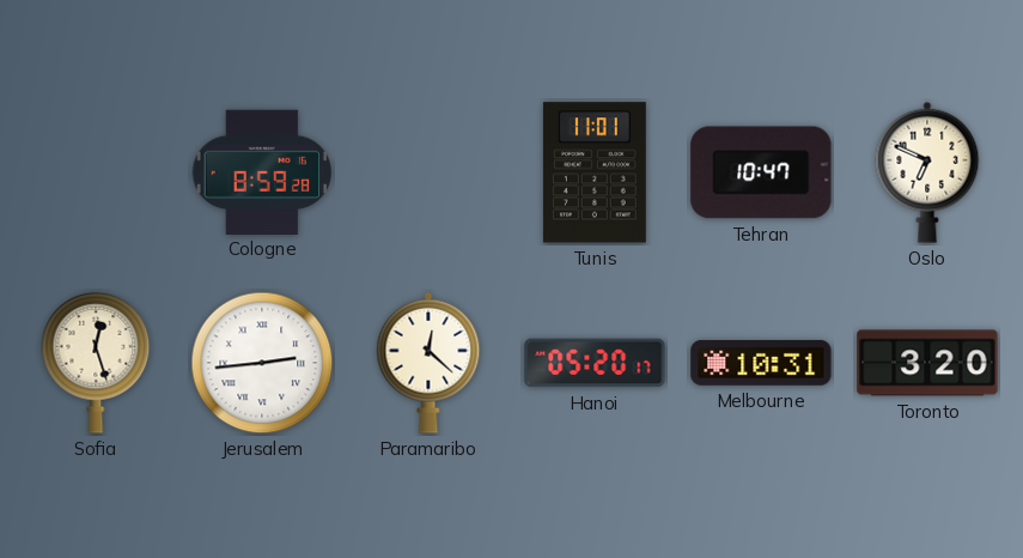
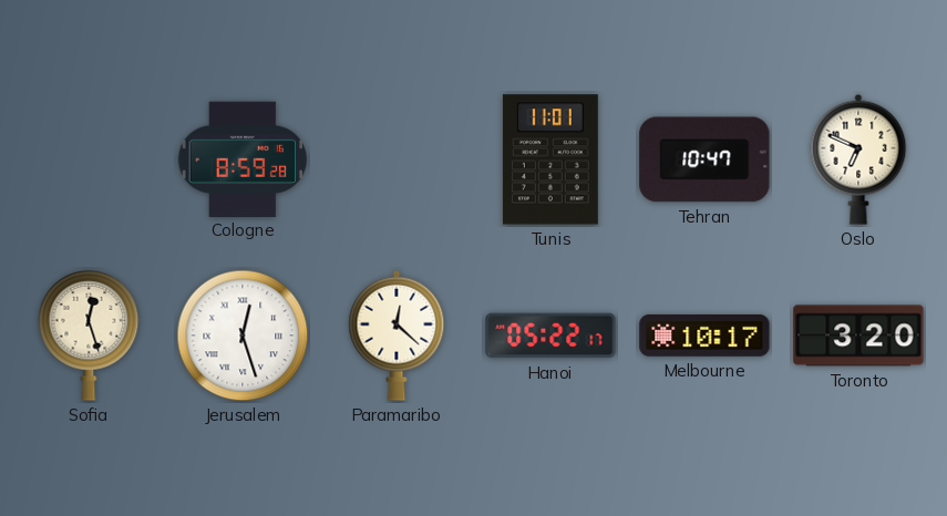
Jerusalem: 2:44 -> 12:27
Hanoi: 05:20 -> 05:22
Melbourne: 10:31 -> 10:17
